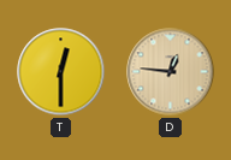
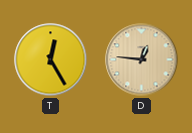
T: 12:30 -> 12:25
